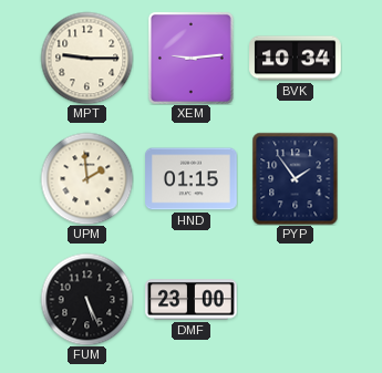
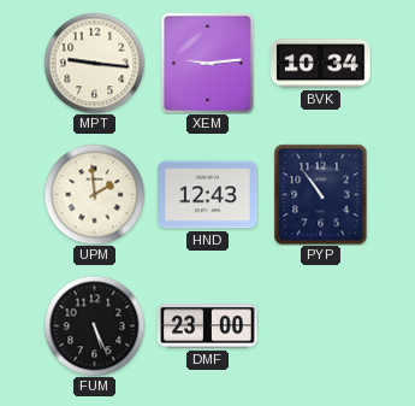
MPT: 9:15 -> 9:16
HND: 01:15 -> 12:43
PYP: 1:54 -> 10:54
